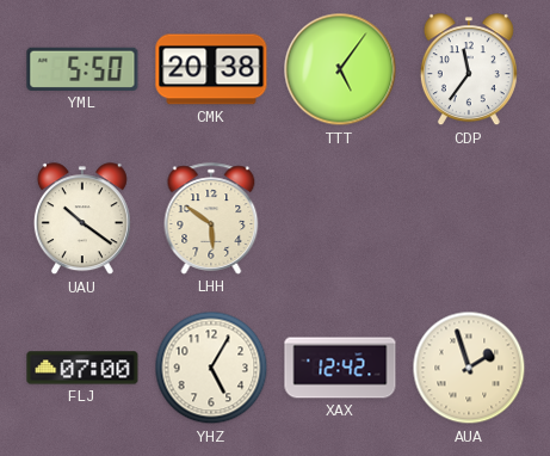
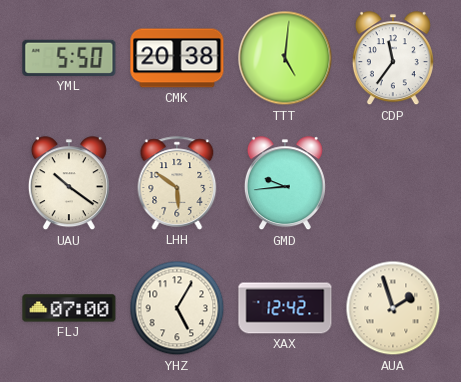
TTT: 5:06 -> 5:01
GMD: none -> 9:44
